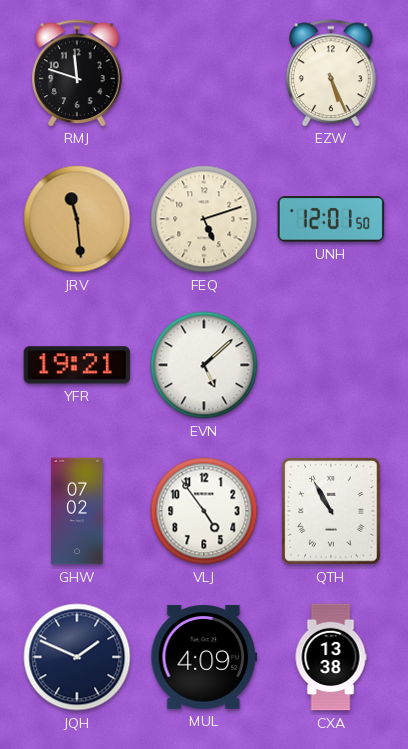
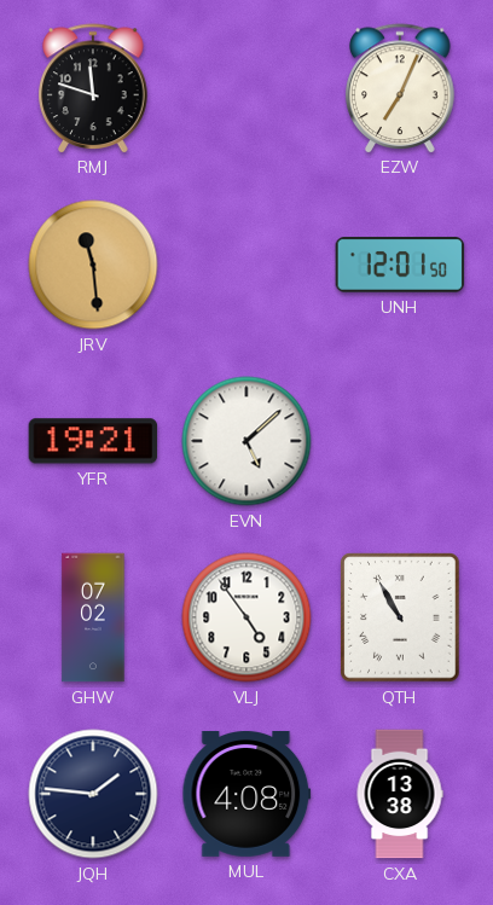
EZW: 5:26 -> 7:04
FEQ: 5:12 -> none
JQH: 1:49 -> 1:46
MUL: 4:09 -> 4:08
